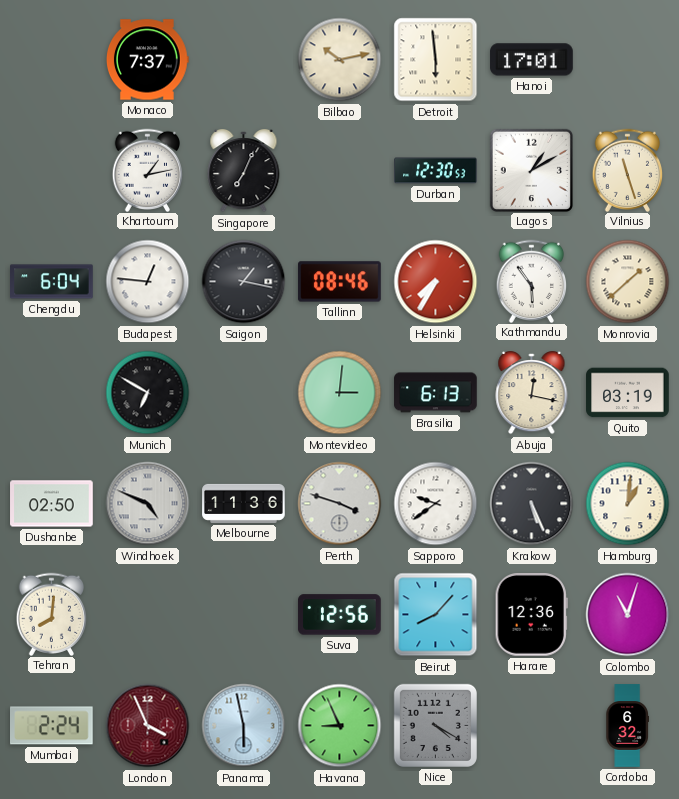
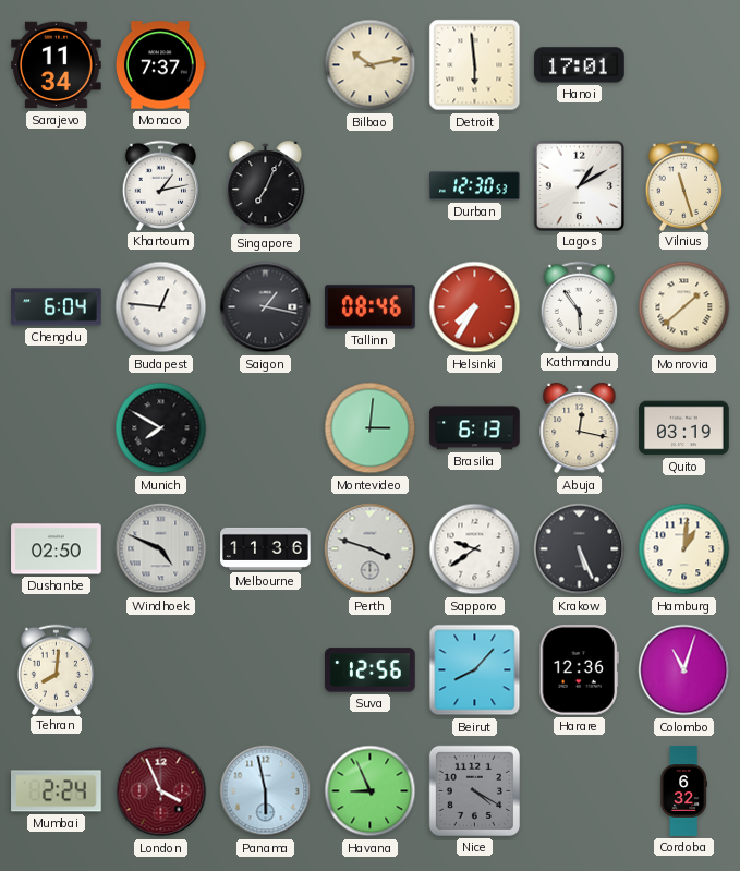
Sarajevo: none -> 11:34
Munich: 6:50 -> 7:50
